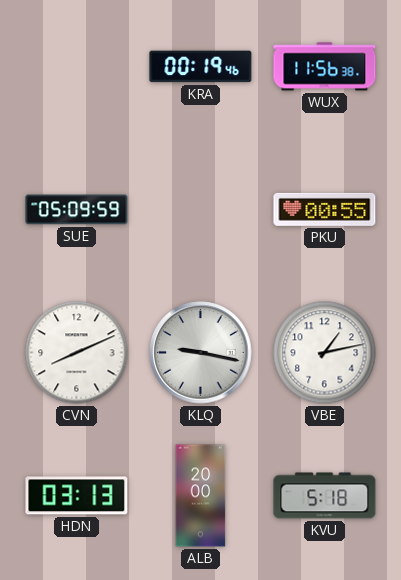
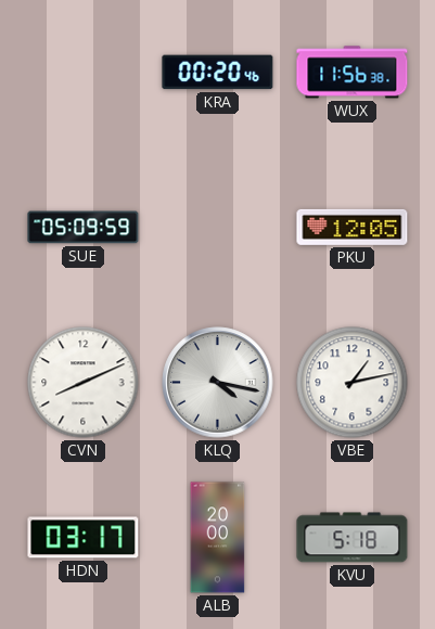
KRA: 00:19 -> 00:20
PKU: 00:55 -> 12:05
KLQ: 9:17 -> 4:17
HDN: 03:13 -> 03:17
